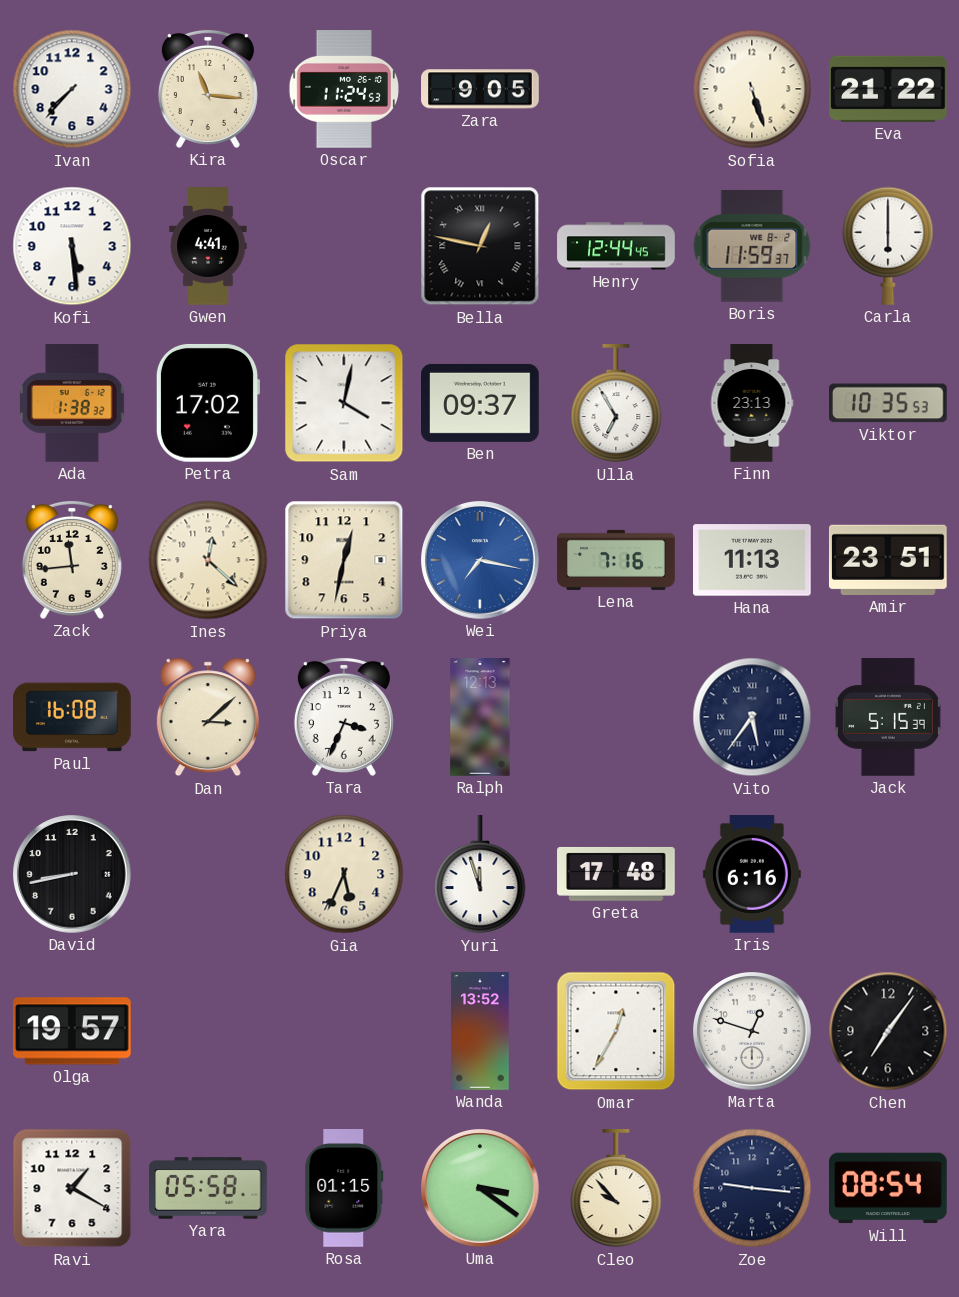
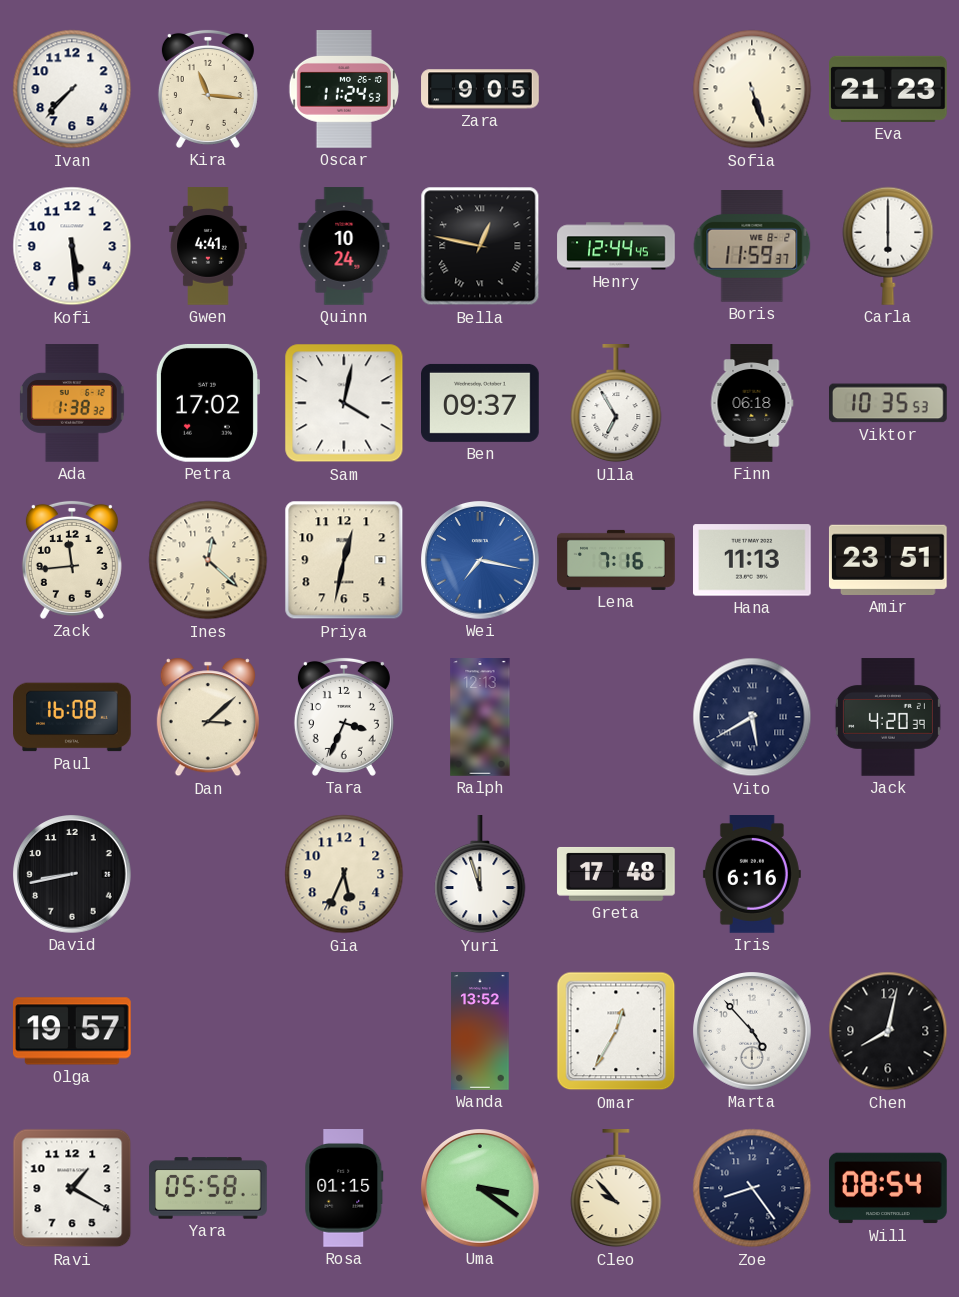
Eva: 21:22 -> 21:23
Quinn: none -> 10:24
Finn: 23:13 -> 06:18
Vito: 5:36 -> 5:40
Jack: 5:15 -> 4:20
Marta: 12:48 -> 4:53
Chen: 7:06 -> 8:02
Zoe: 9:16 -> 8:24
